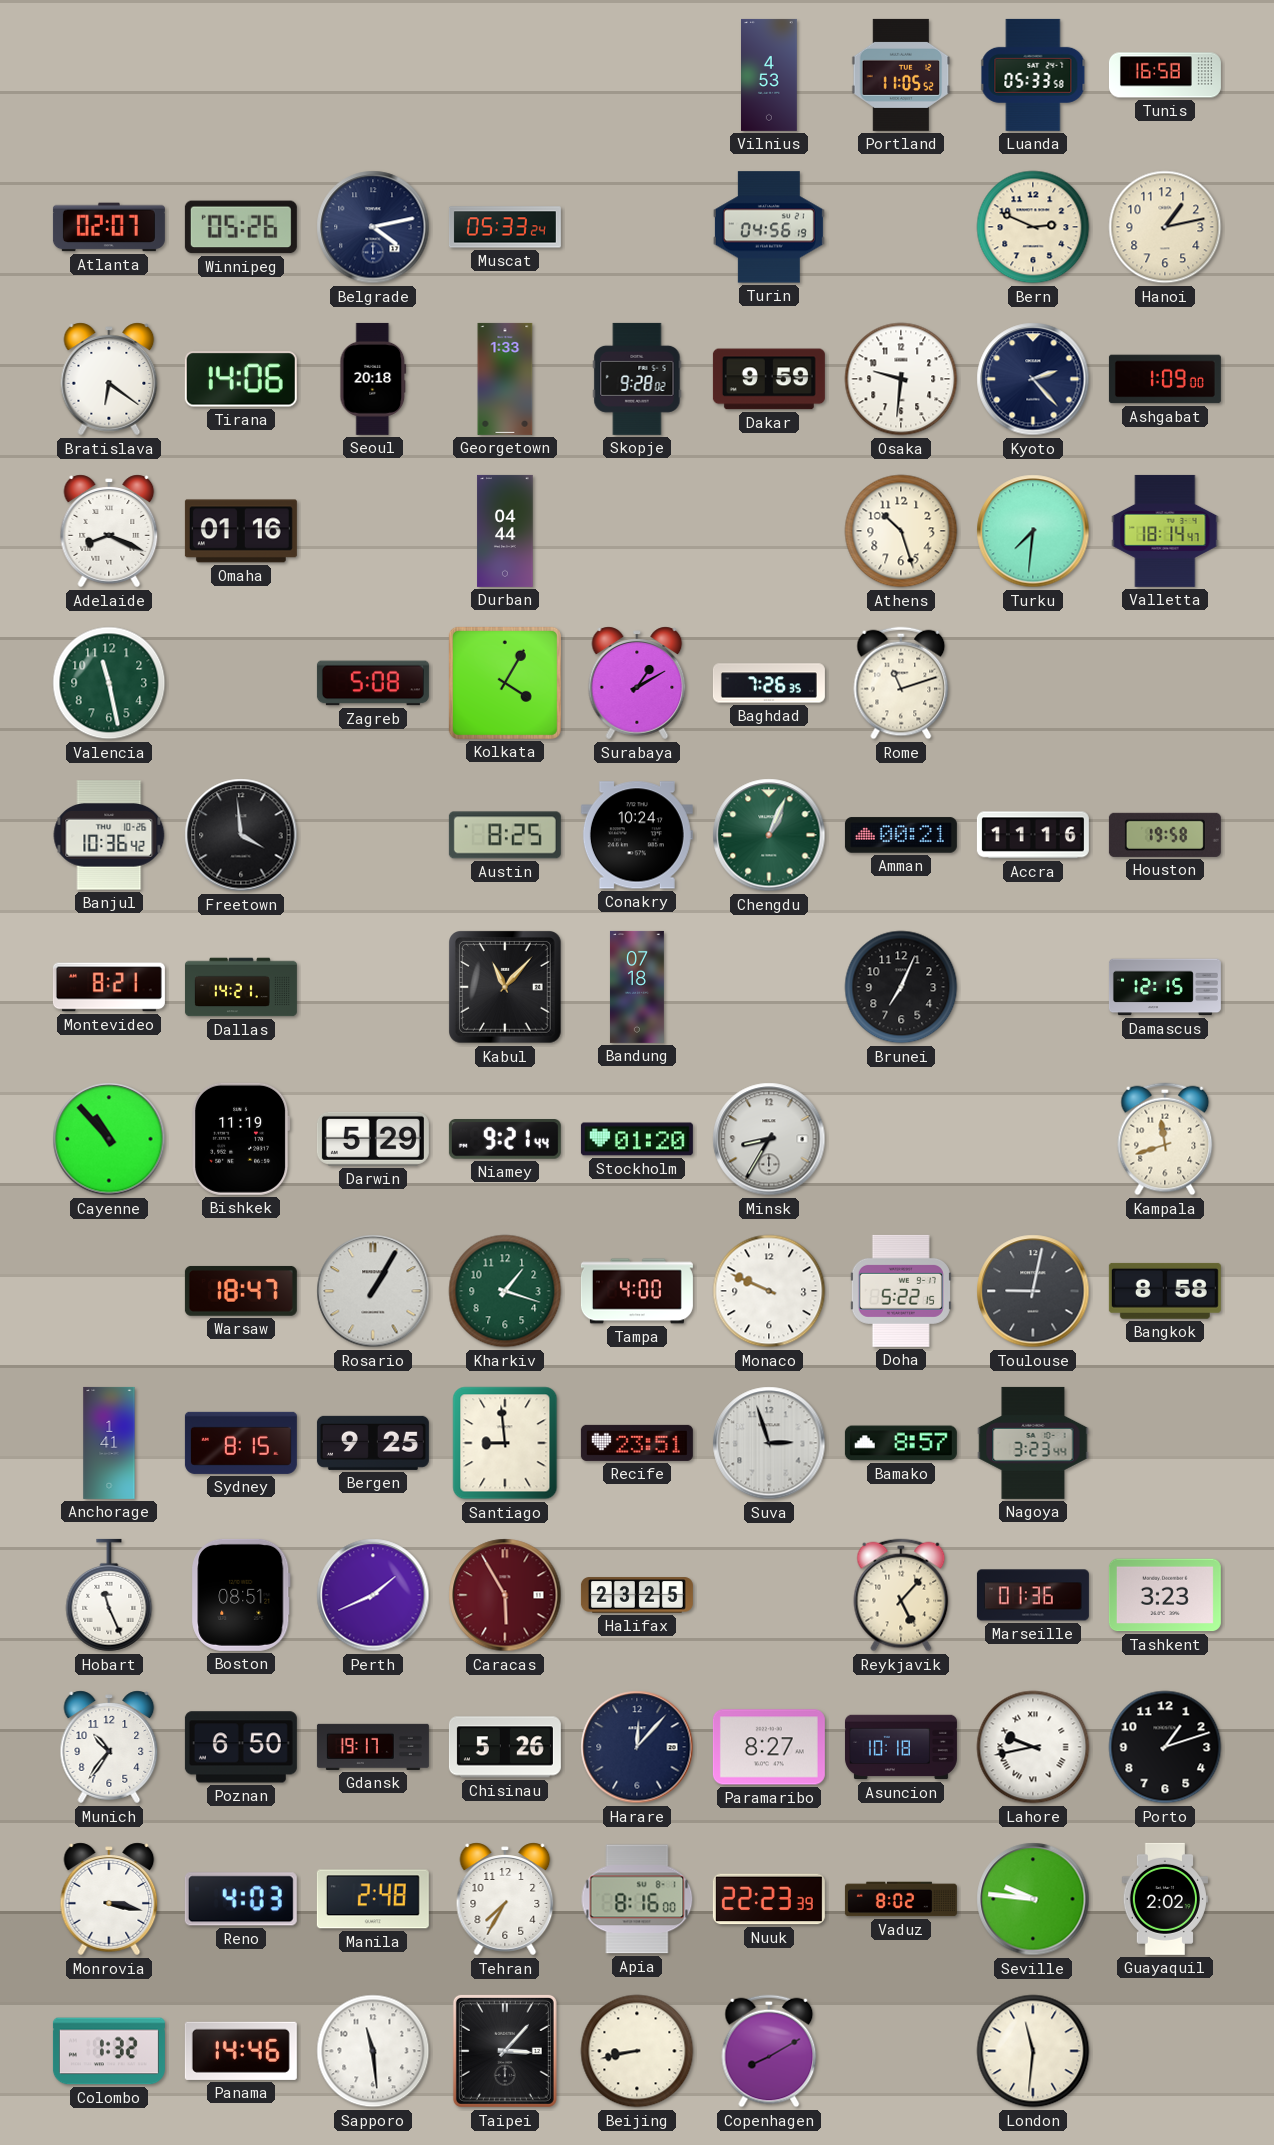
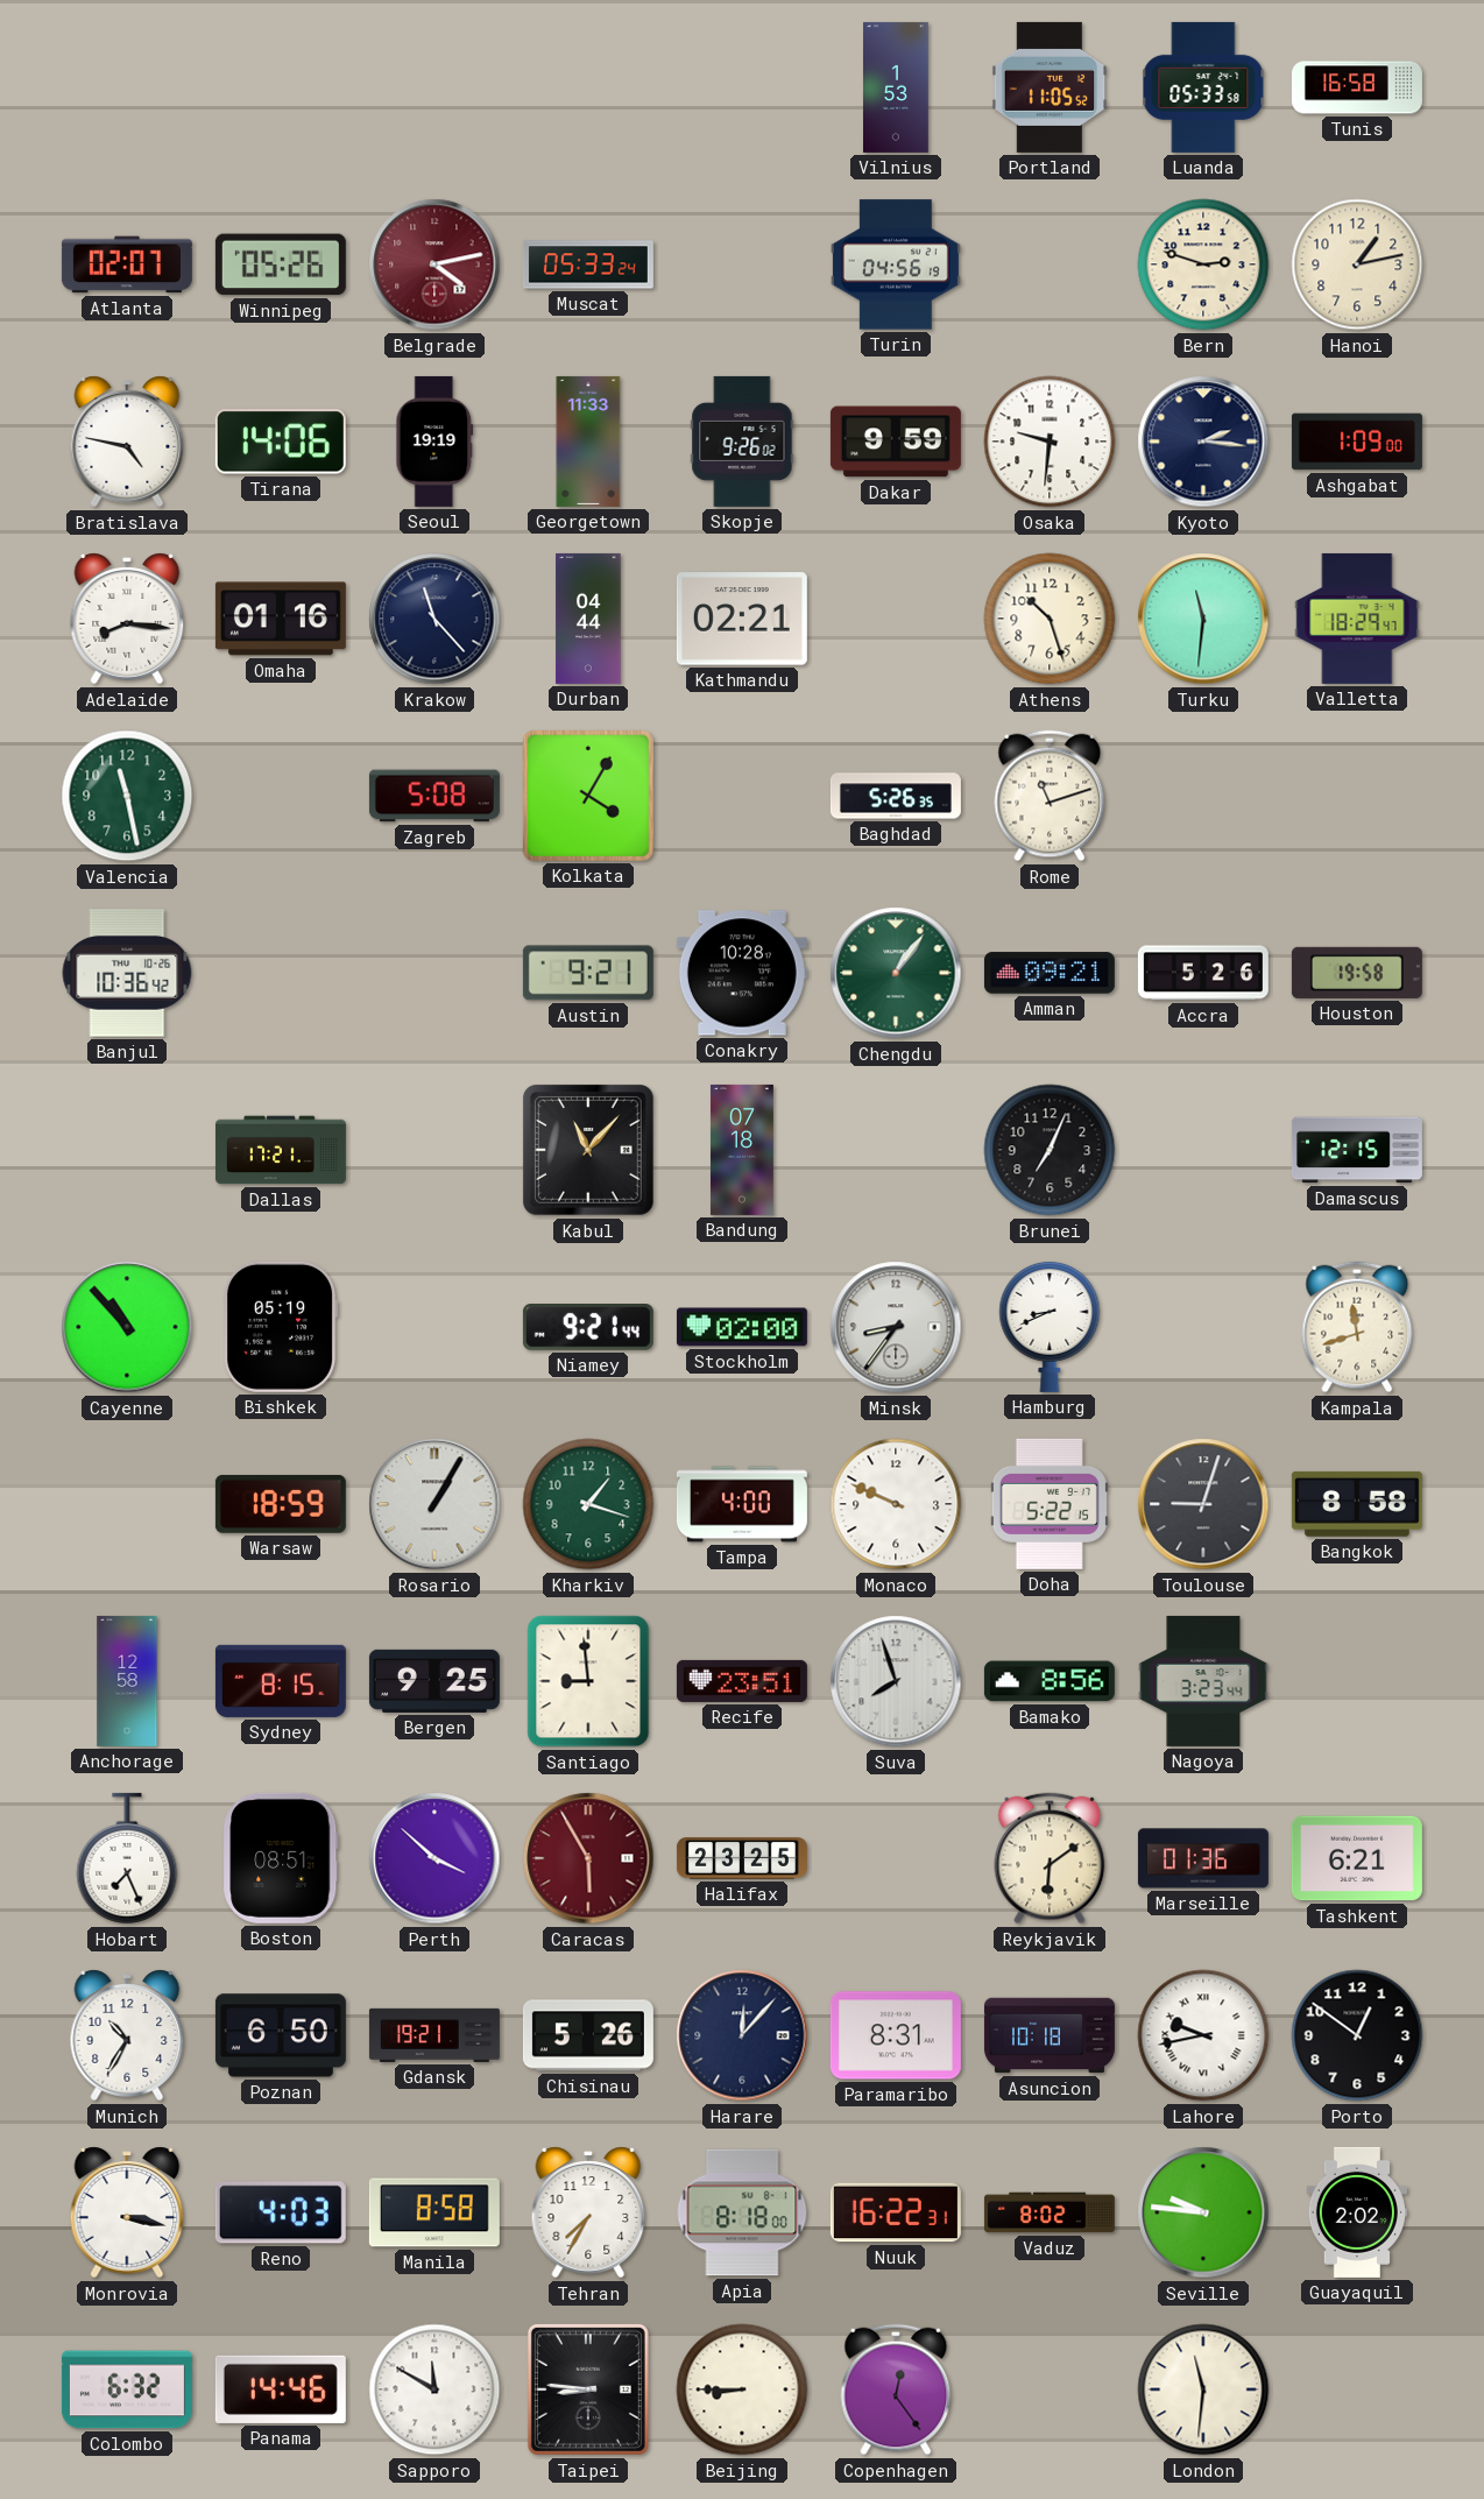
Vilnius: 4:53 -> 1:53
Belgrade dial: navy -> burgundy
Bern: 2:49 -> 2:48
Bratislava: 6:21 -> 4:47
Seoul: 20:18 -> 19:19
Georgetown: 1:33 -> 11:33
Skopje: 9:28 -> 9:26
Kyoto: 2:23 -> 2:16
Adelaide: 8:19 -> 8:16
Krakow: none -> 11:23
Kathmandu: none -> 02:21
Turku: 7:31 -> 11:31
Valletta: 18:14 -> 18:29
Surabaya: 1:10 -> none
Baghdad: 7:26 -> 5:26
Freetown: 3:59 -> none
Austin: 8:25 -> 9:21
Conakry: 10:24 -> 10:28
Chengdu: 1:04 -> 1:06
Amman: 00:21 -> 09:21
Accra: 11:16 -> 5:26
Montevideo: 8:21 -> none
Dallas: 14:21 -> 17:21
Bishkek: 11:19 -> 05:19
Darwin: 5:29 -> none
Stockholm: 01:20 -> 02:00
Minsk: 8:35 -> 8:36
Hamburg: none -> 8:41
Warsaw: 18:47 -> 18:59
Toulouse: 9:02 -> 9:03
Anchorage: 1:41 -> 12:58
Suva: 2:57 -> 7:57
Bamako: 8:57 -> 8:56
Hobart: 11:26 -> 7:26
Perth: 1:41 -> 3:52
Reykjavik: 5:07 -> 6:09
Tashkent: 3:23 -> 6:21
Munich: 10:36 -> 10:35
Gdansk: 19:17 -> 19:21
Paramaribo: 8:27 -> 8:31
Porto: 1:12 -> 12:51
Manila: 2:48 -> 8:58
Apia: 8:16 -> 8:18
Nuuk: 22:23 -> 16:22
Colombo: 1:32 -> 6:32
Sapporo: 11:29 -> 11:50
Taipei: 3:07 -> 8:46
Beijing: 8:43 -> 8:45
Copenhagen: 8:10 -> 12:24
